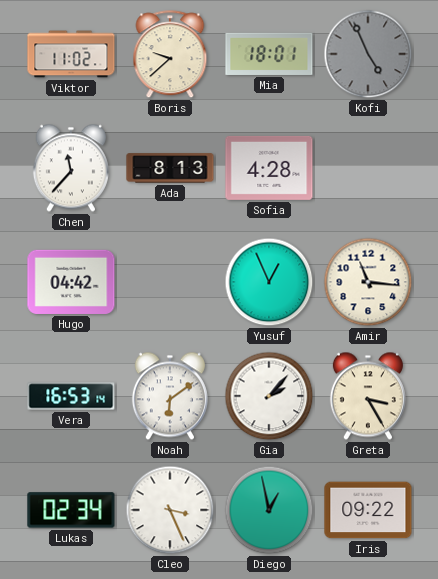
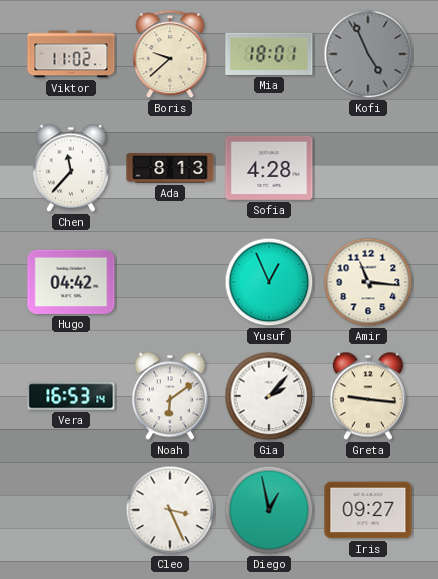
Greta: 3:25 -> 9:16
Lukas: 02:34 -> none
Iris: 09:22 -> 09:27
